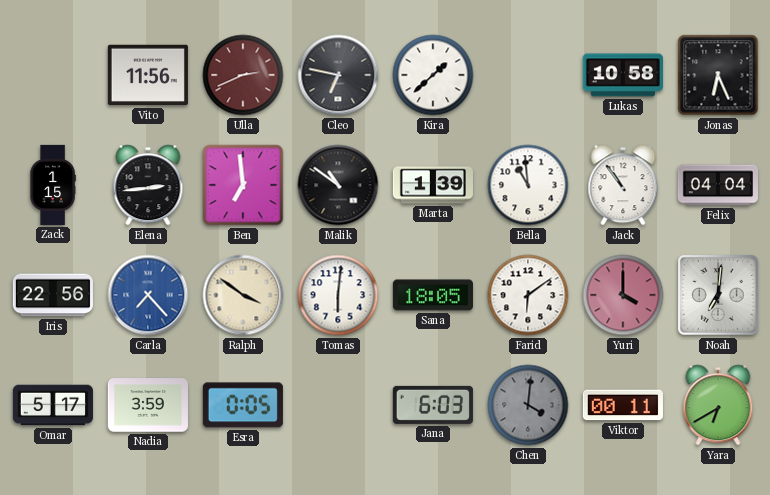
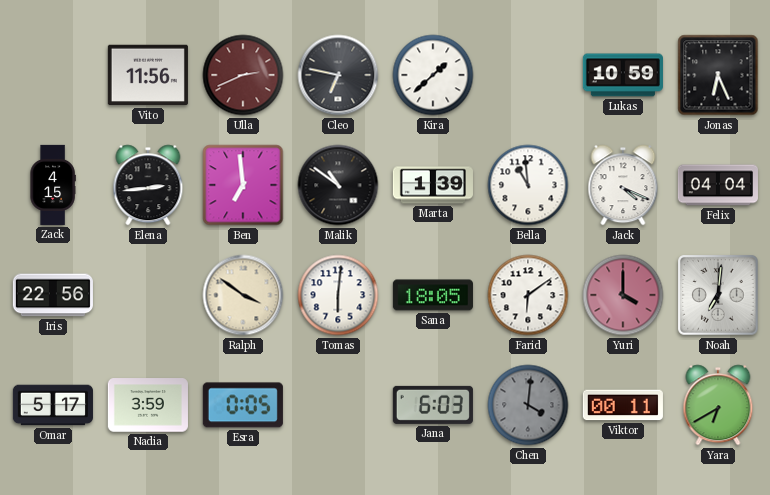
Lukas: 10:58 -> 10:59
Zack: 1:15 -> 4:15
Jack: 10:54 -> 4:19
Carla: 7:23 -> none
